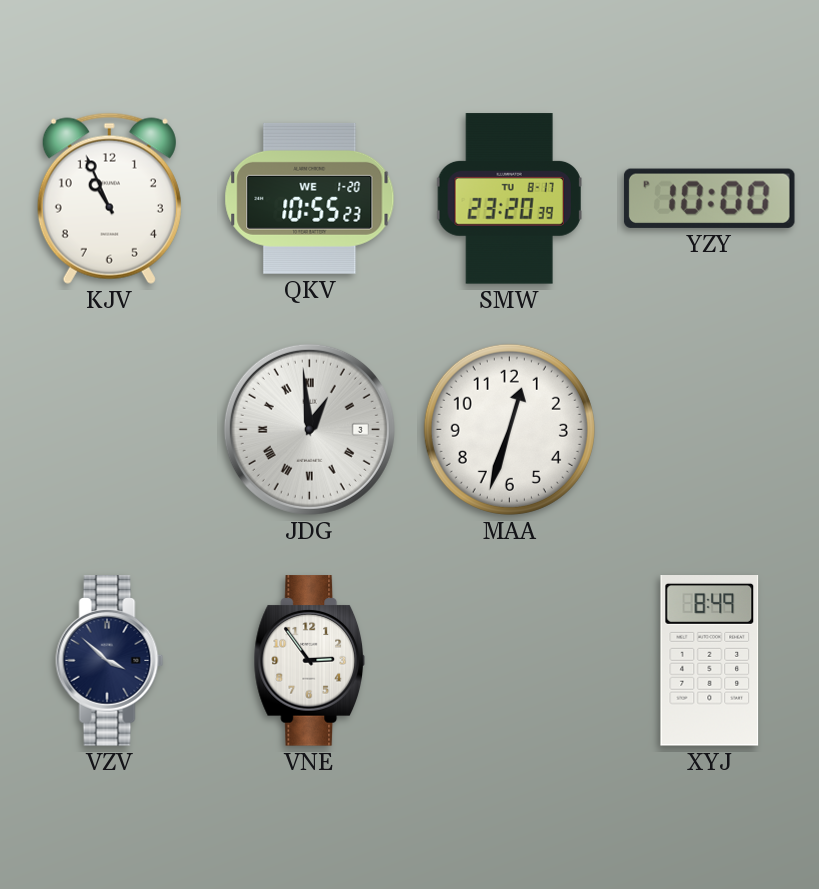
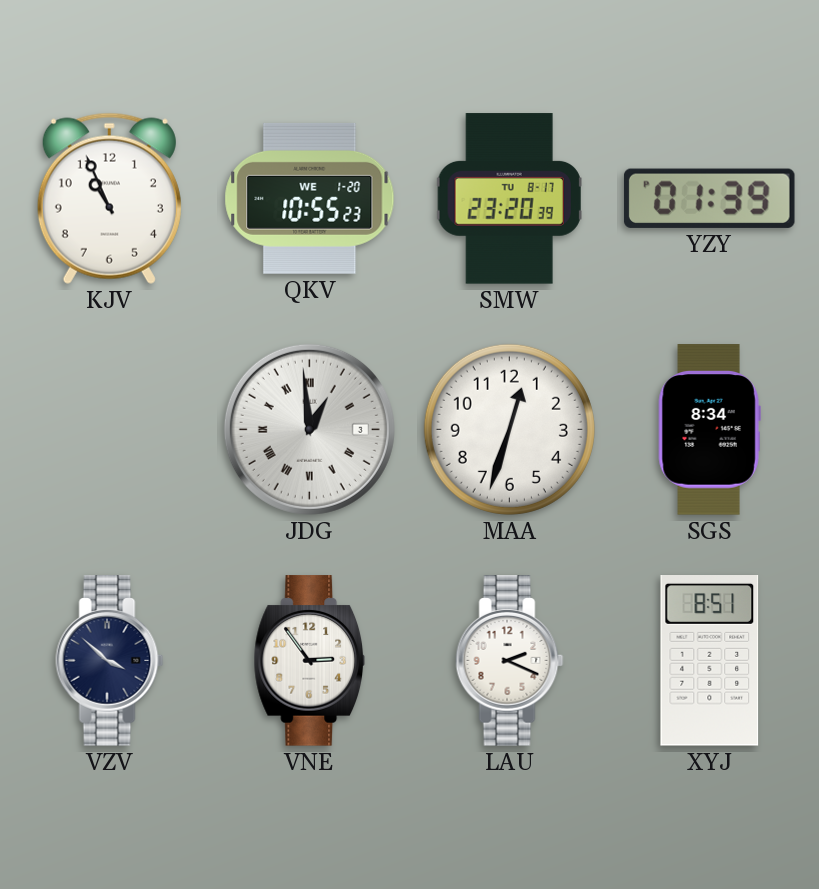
YZY: 10:00 -> 01:39
SGS: none -> 8:34
LAU: none -> 2:19
XYJ: 8:49 -> 8:51
